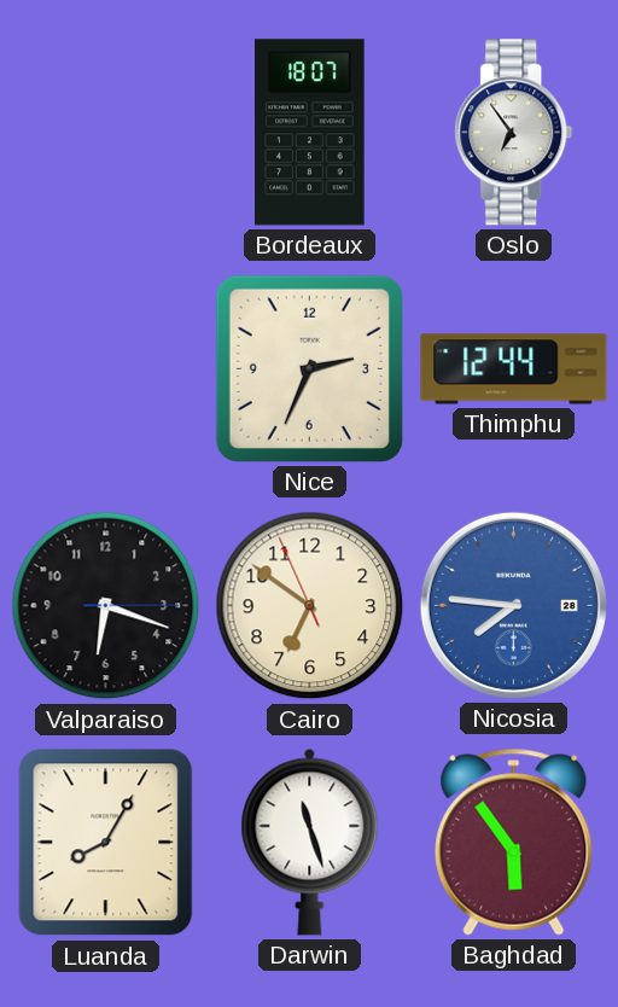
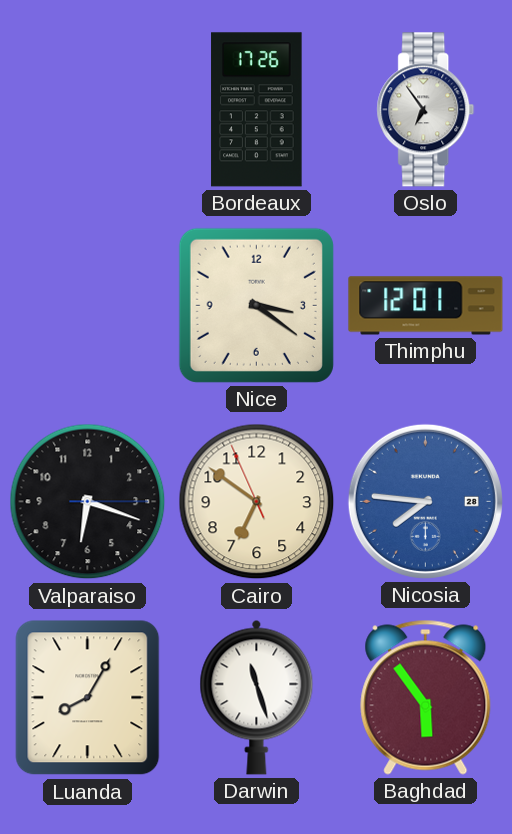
Bordeaux: 18:07 -> 17:26
Nice: 2:34 -> 3:21
Thimphu: 12:44 -> 12:01
